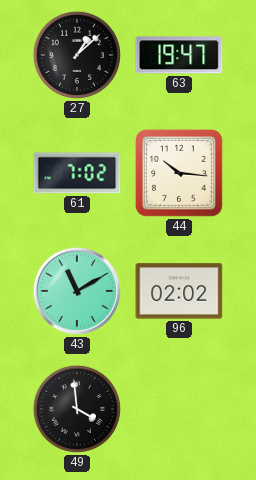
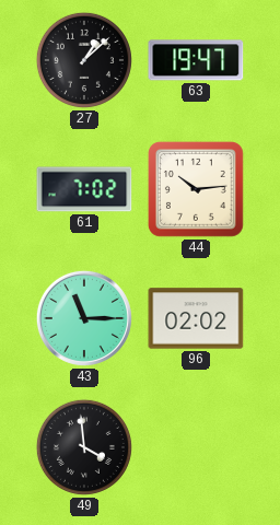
44: 10:16 -> 10:14
43: 11:10 -> 11:15
